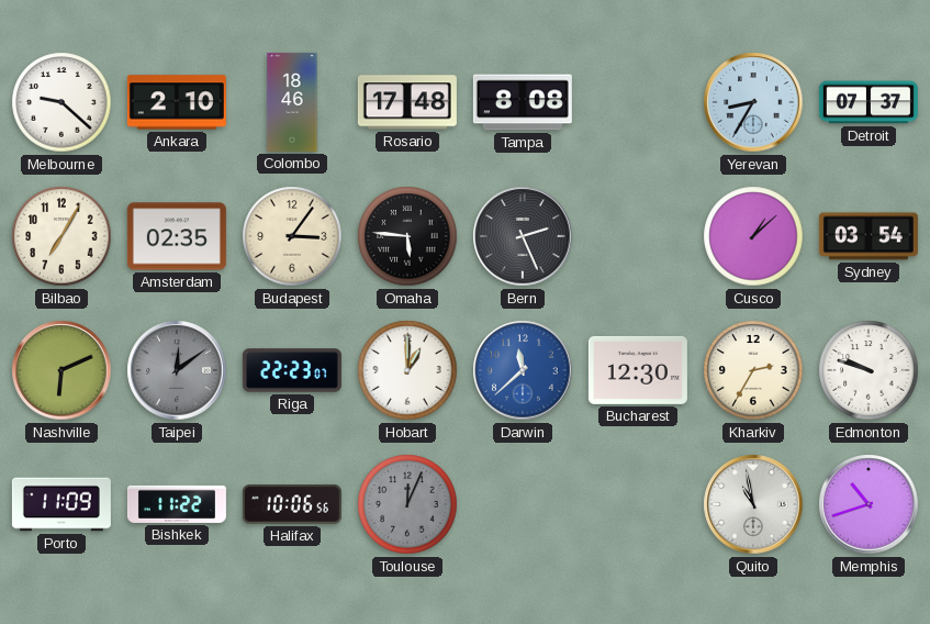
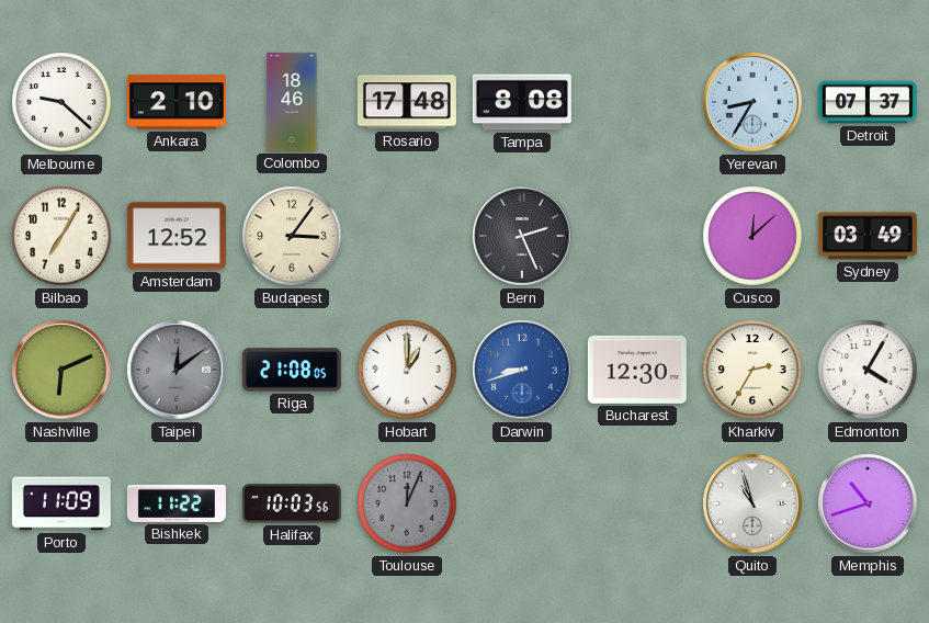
Amsterdam: 02:35 -> 12:52
Omaha: 5:46 -> none
Cusco: 1:08 -> 12:08
Sydney: 03:54 -> 03:49
Riga: 22:23 -> 21:08
Darwin: 11:38 -> 8:42
Edmonton: 9:48 -> 4:05
Halifax: 10:06 -> 10:03
Quito: 10:58 -> 10:57
